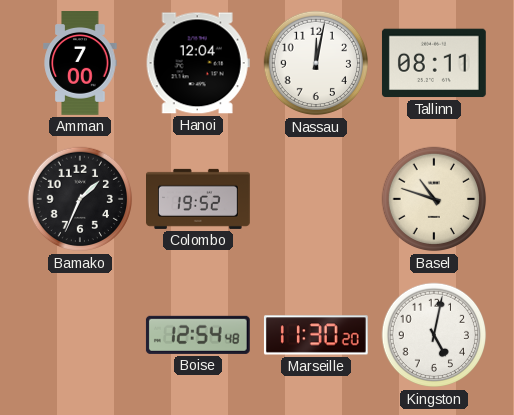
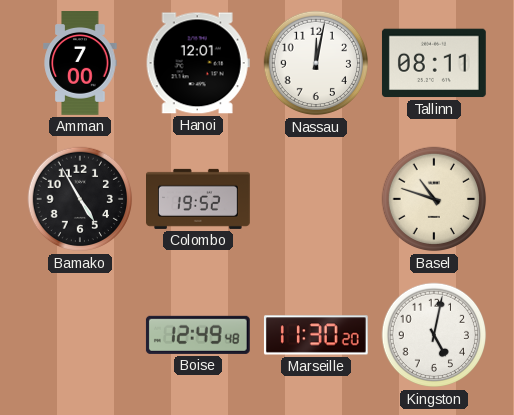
Hanoi: 12:04 -> 12:01
Bamako: 1:34 -> 4:55
Boise: 12:54 -> 12:49
